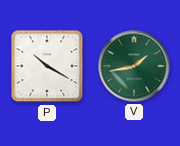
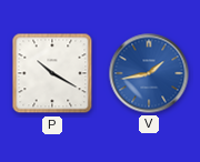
V dial: green -> blue
